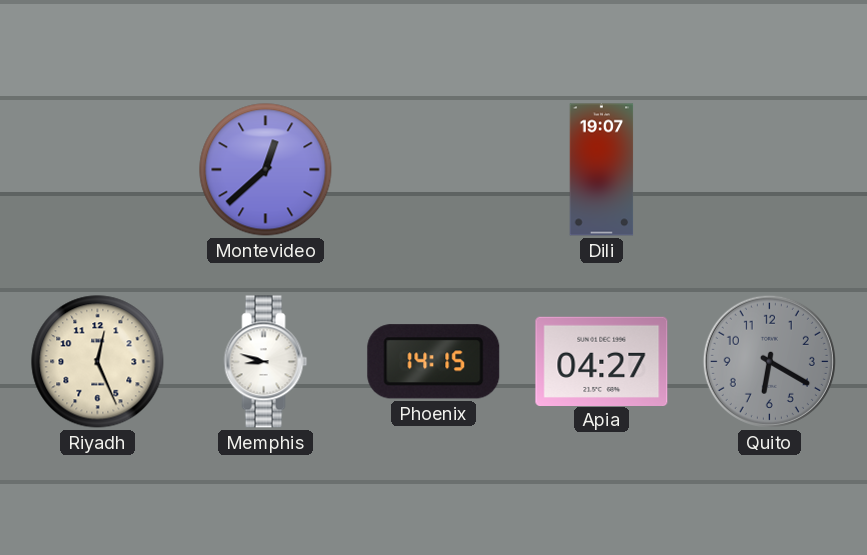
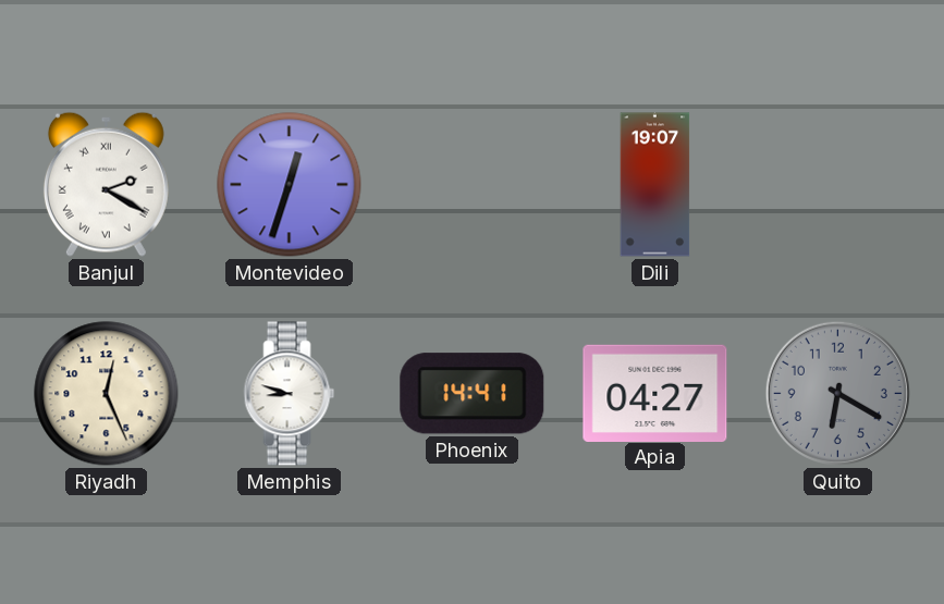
Banjul: none -> 2:20
Montevideo: 12:38 -> 12:33
Phoenix: 14:15 -> 14:41
